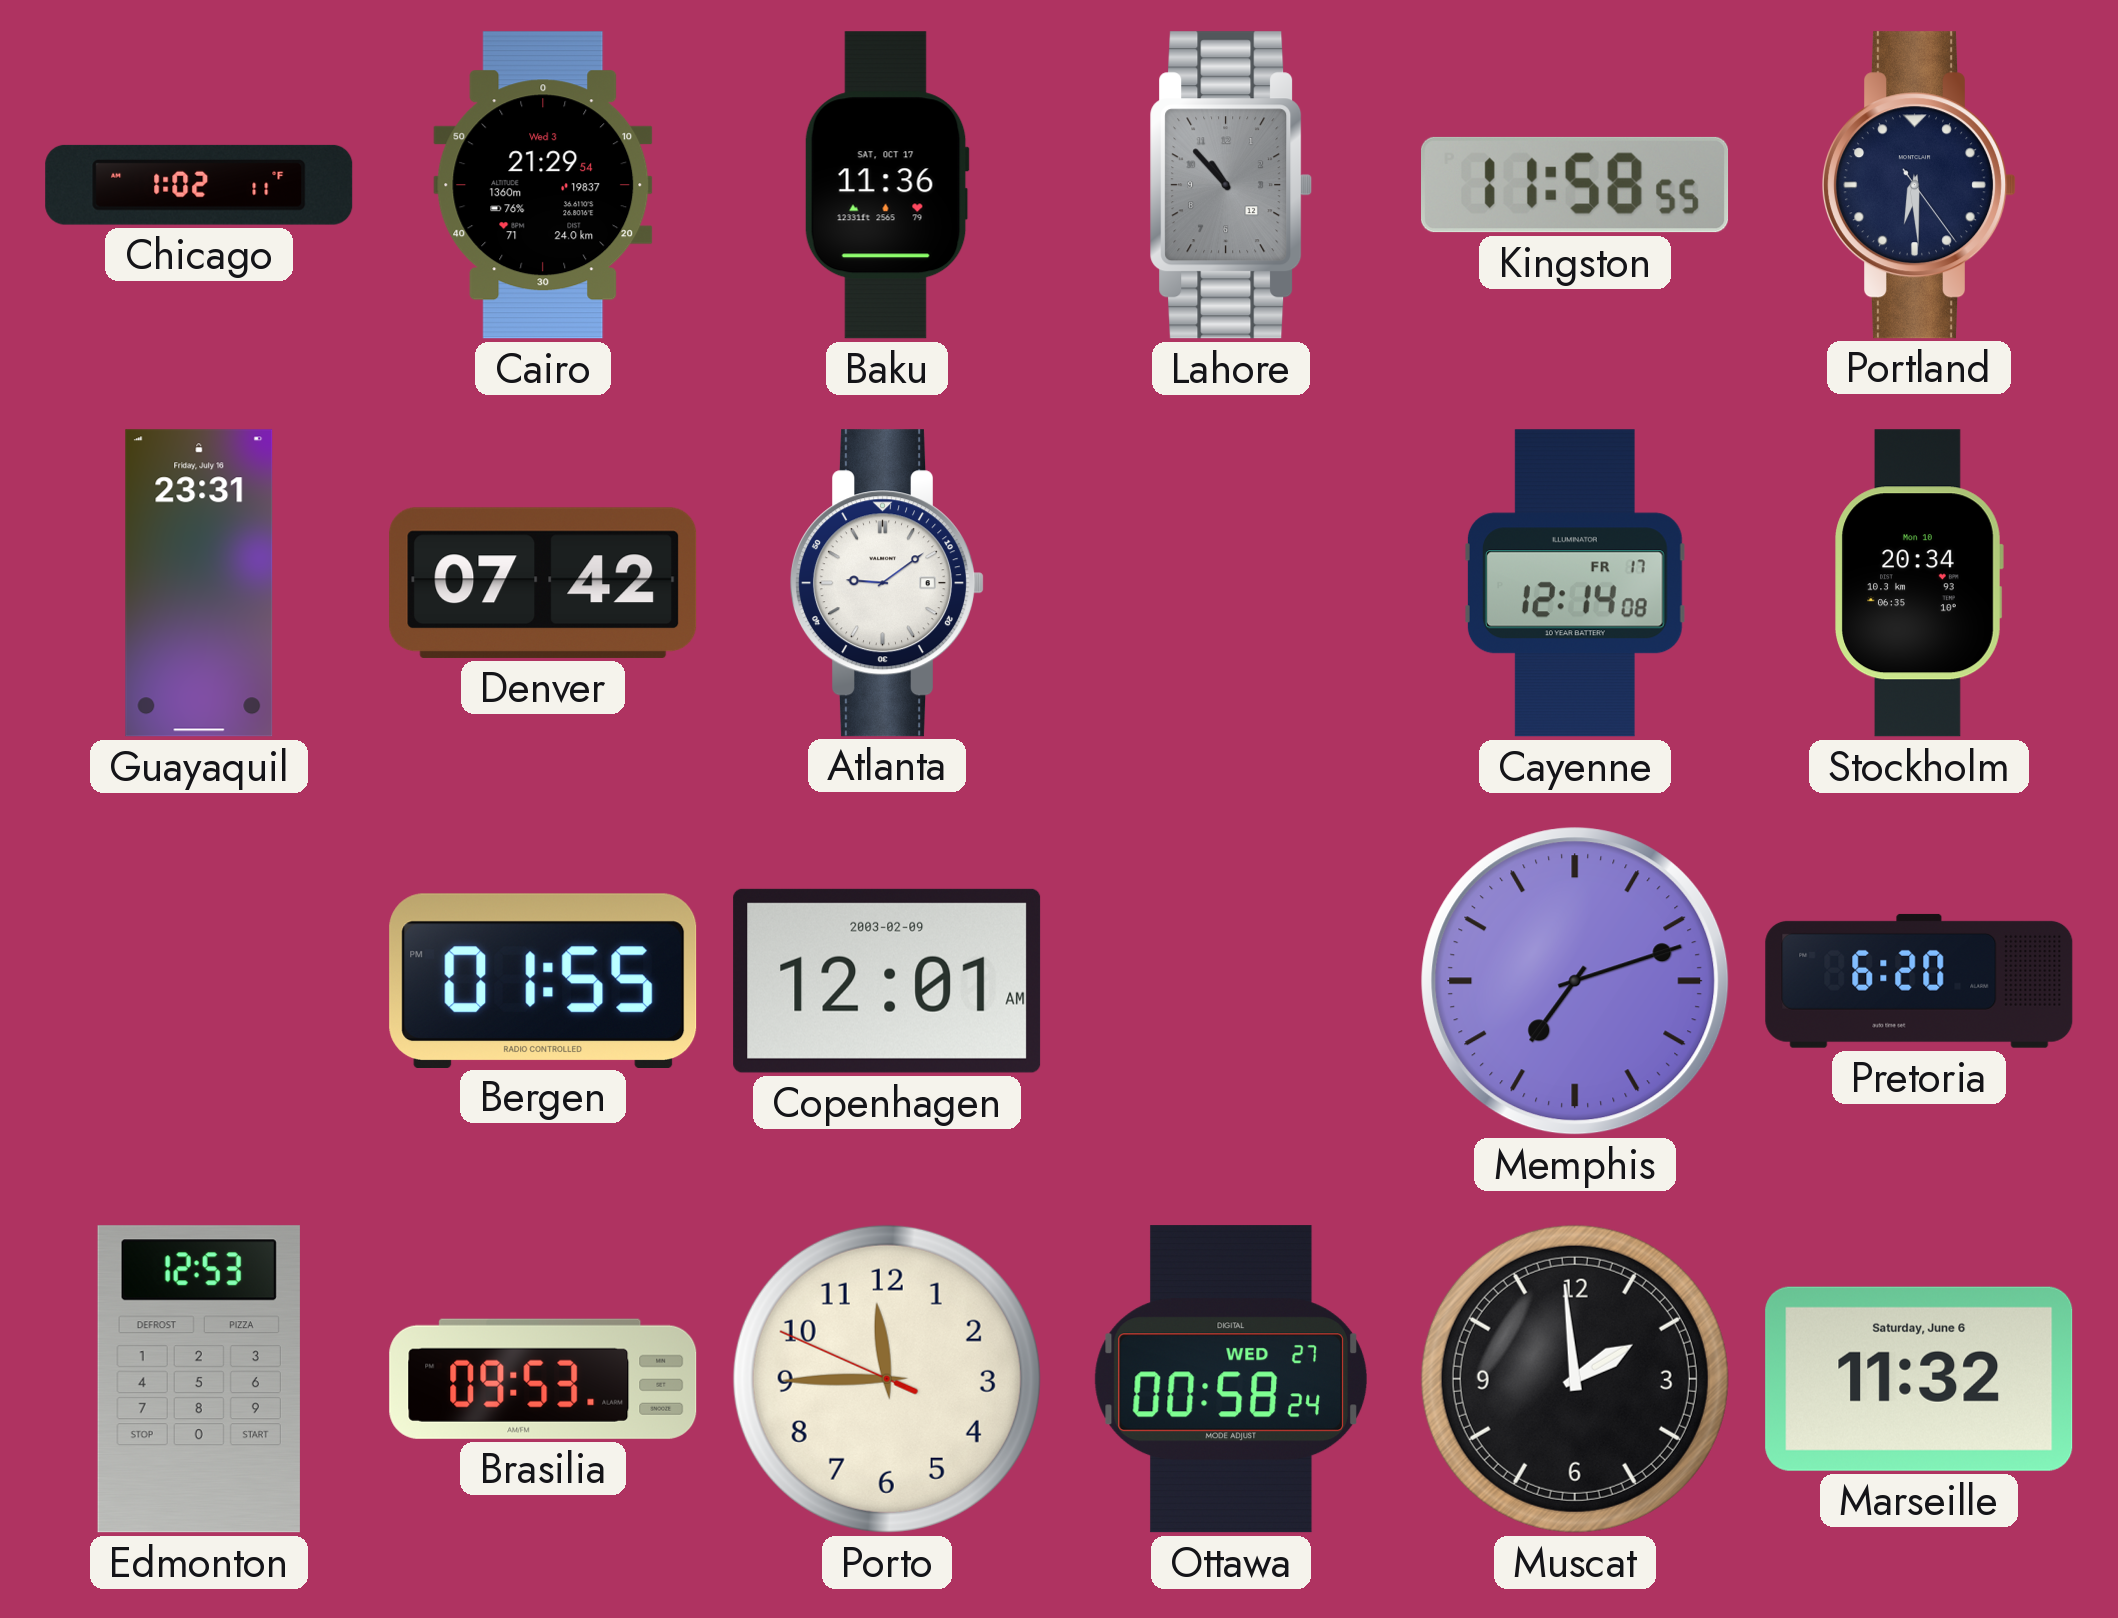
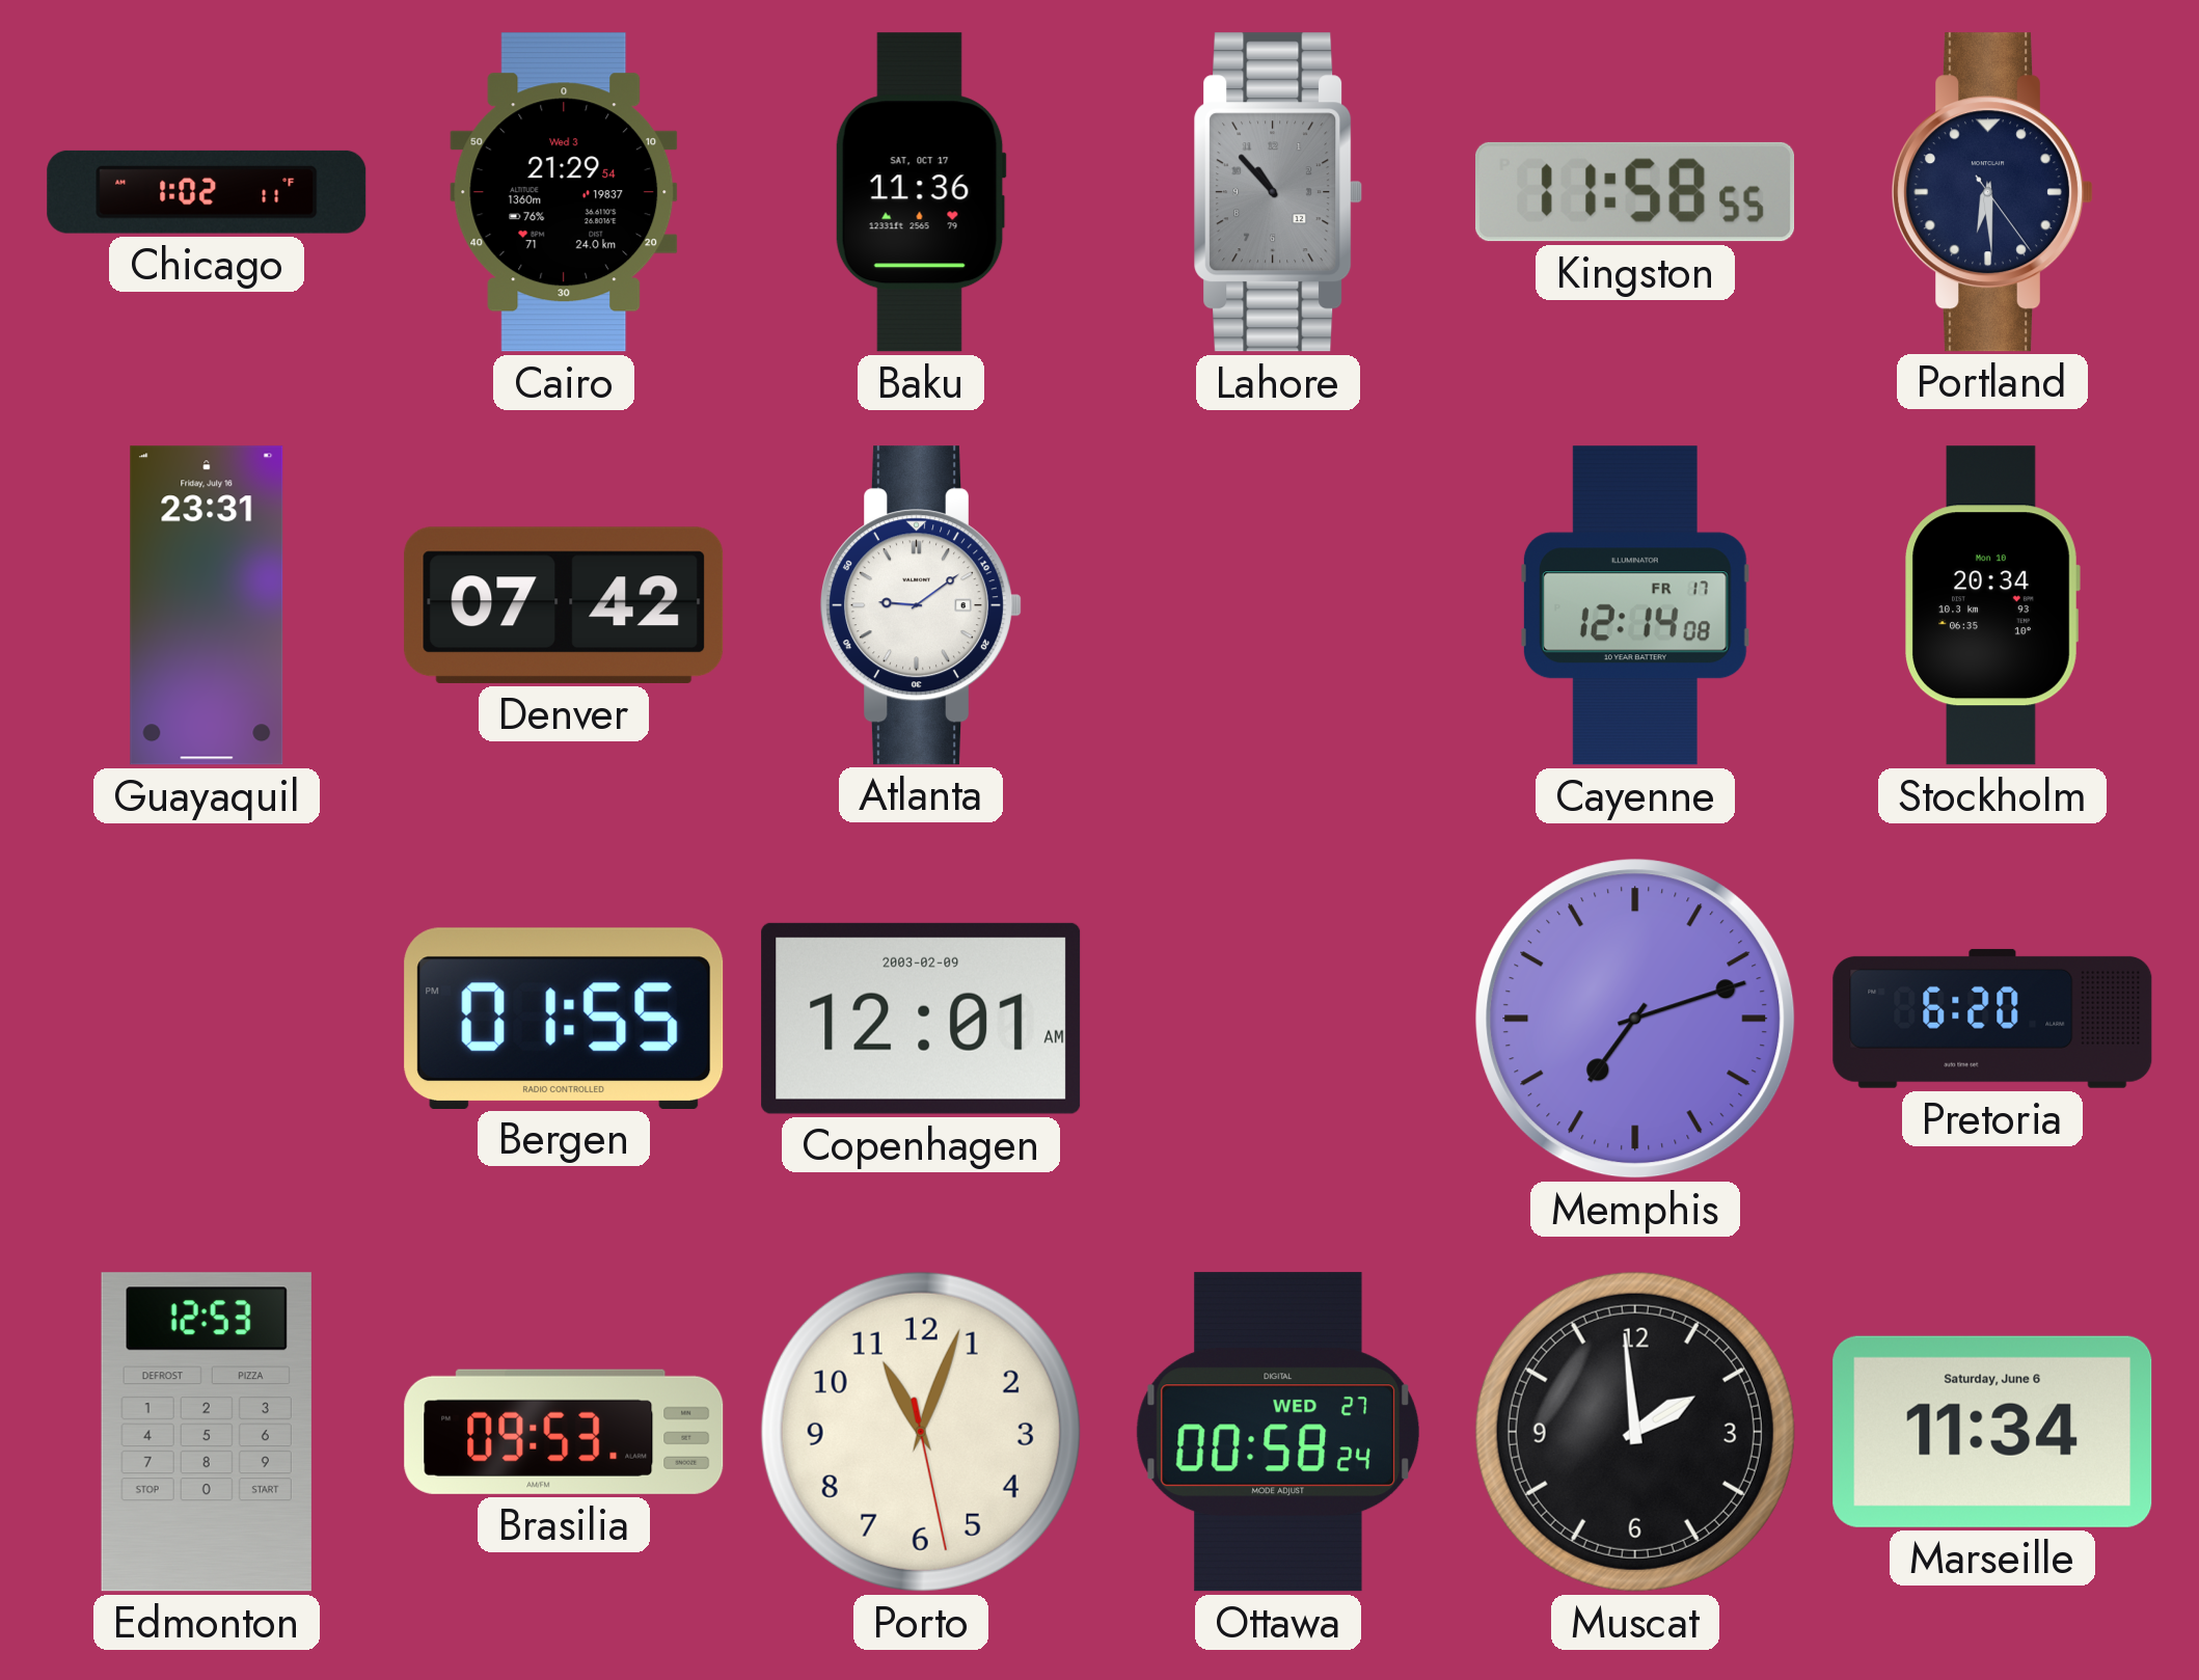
Porto: 11:44 -> 11:03
Marseille: 11:32 -> 11:34
